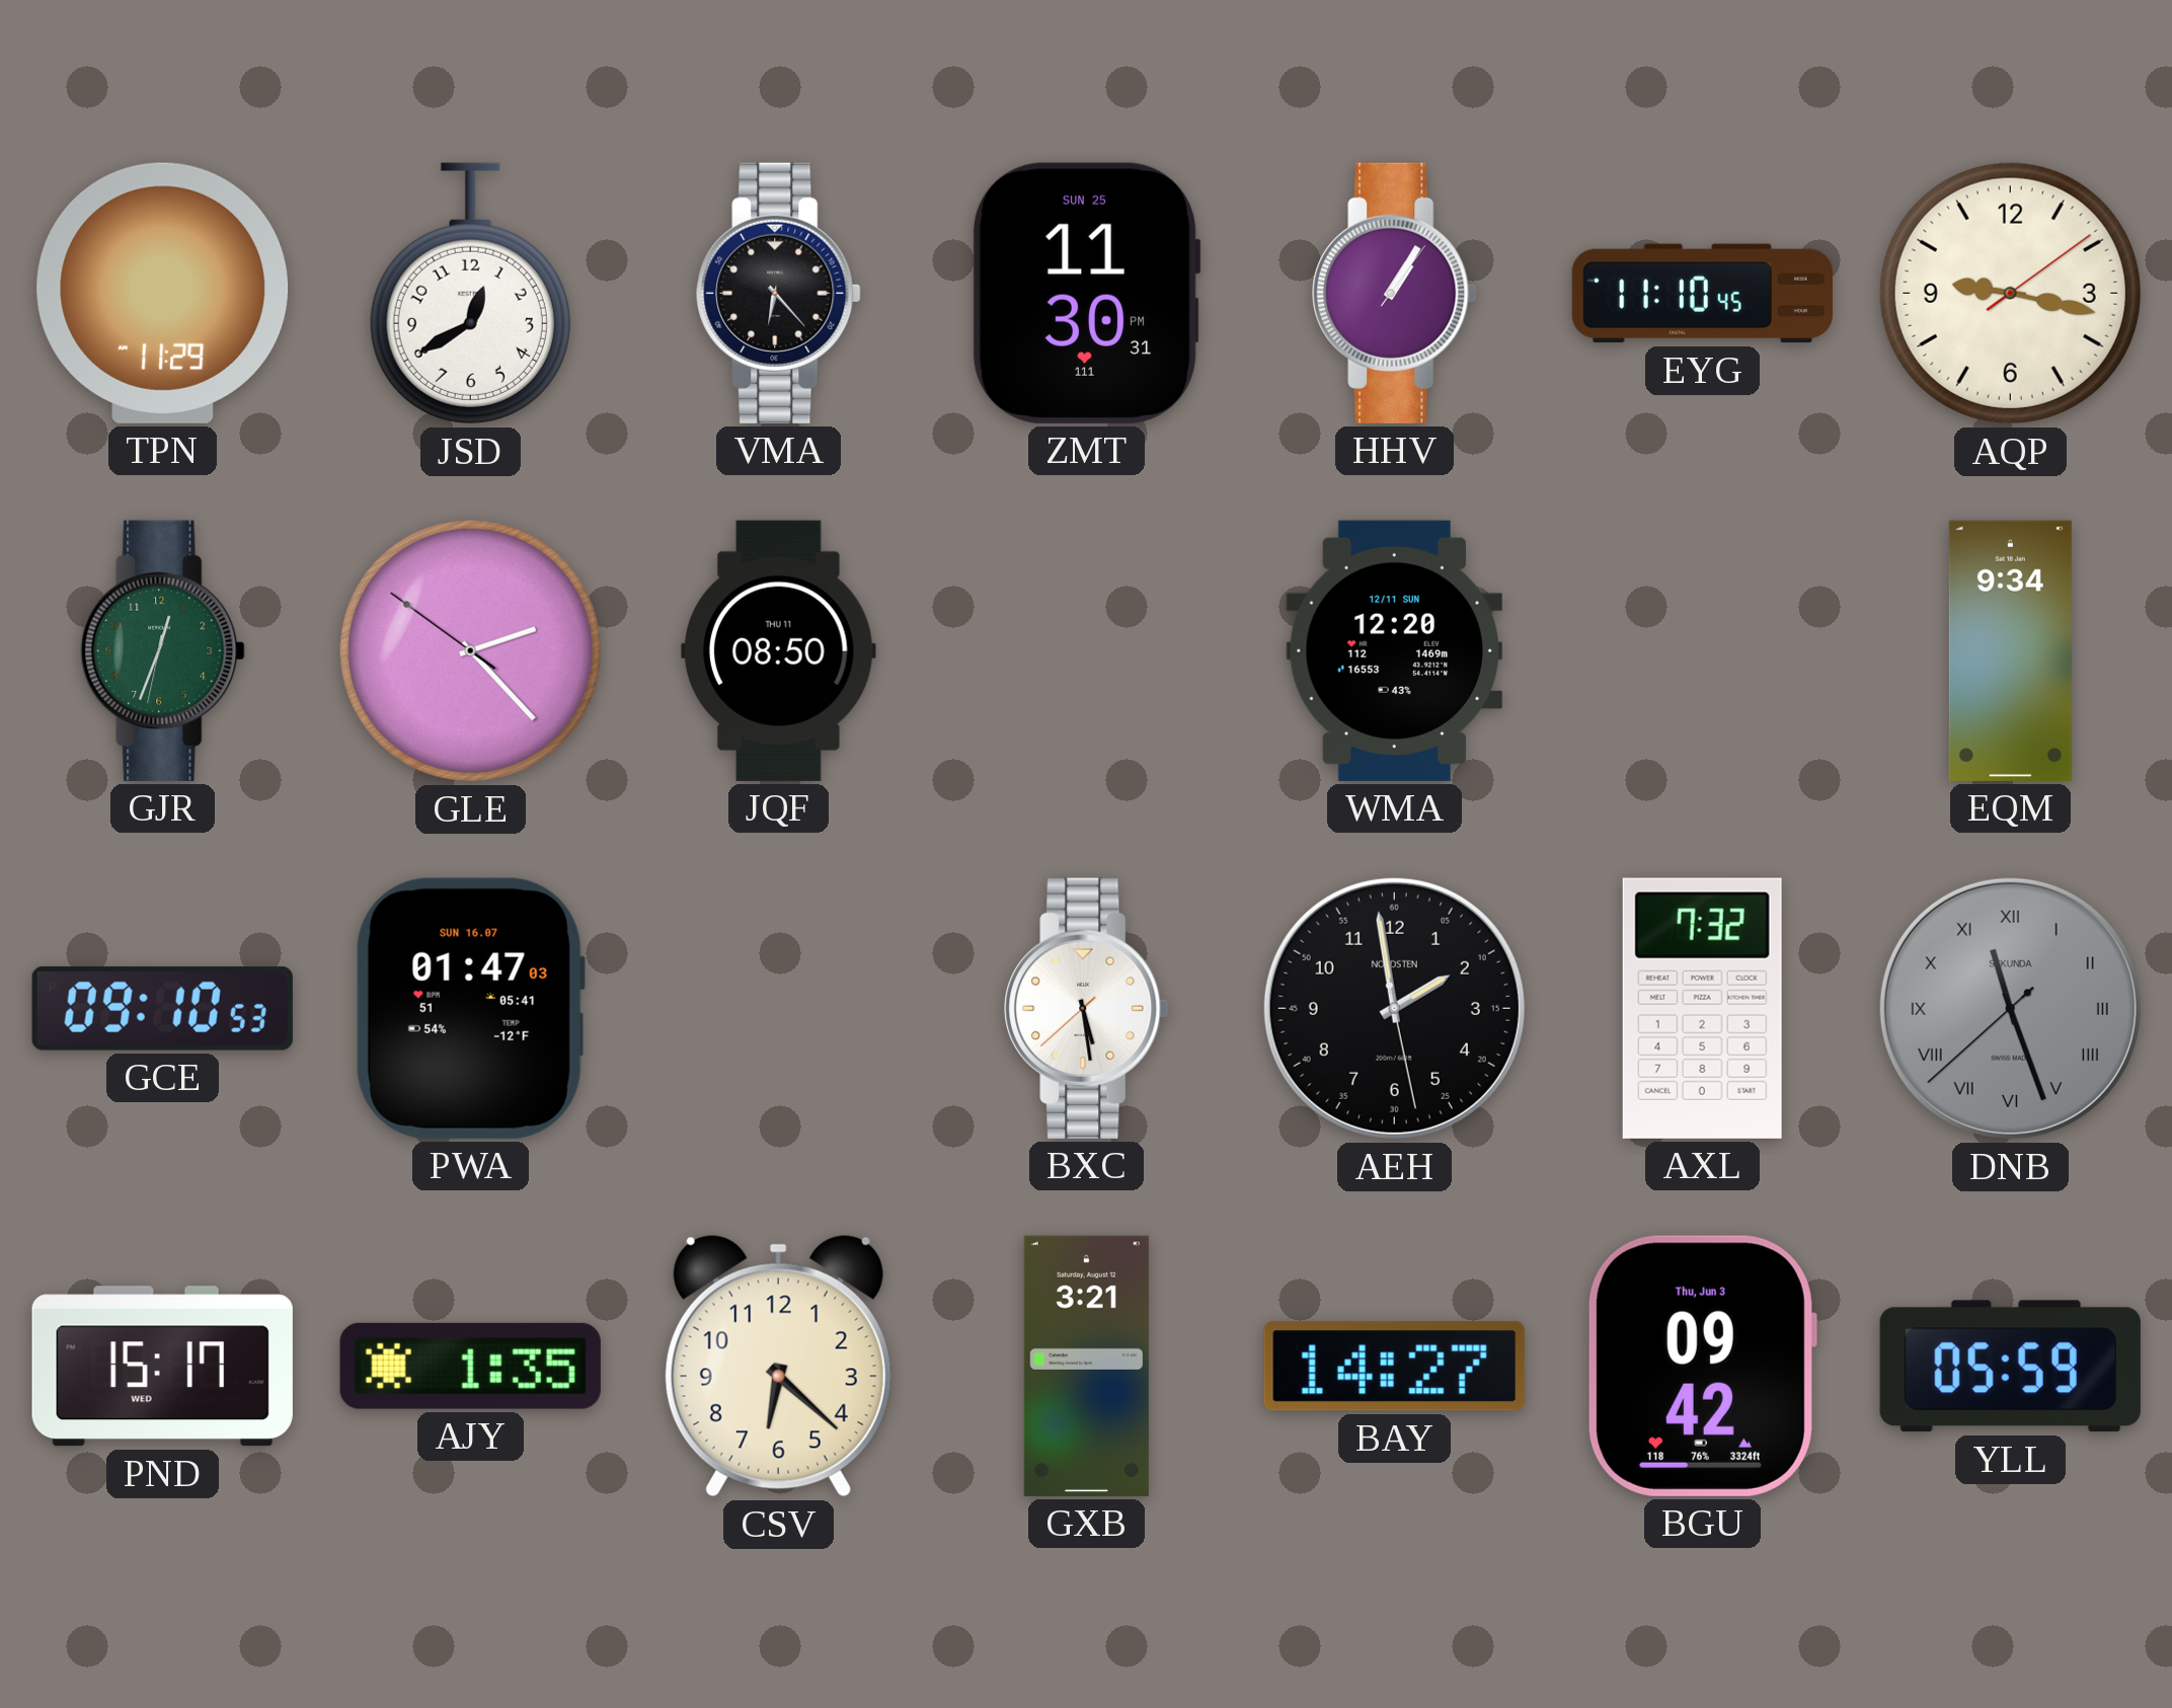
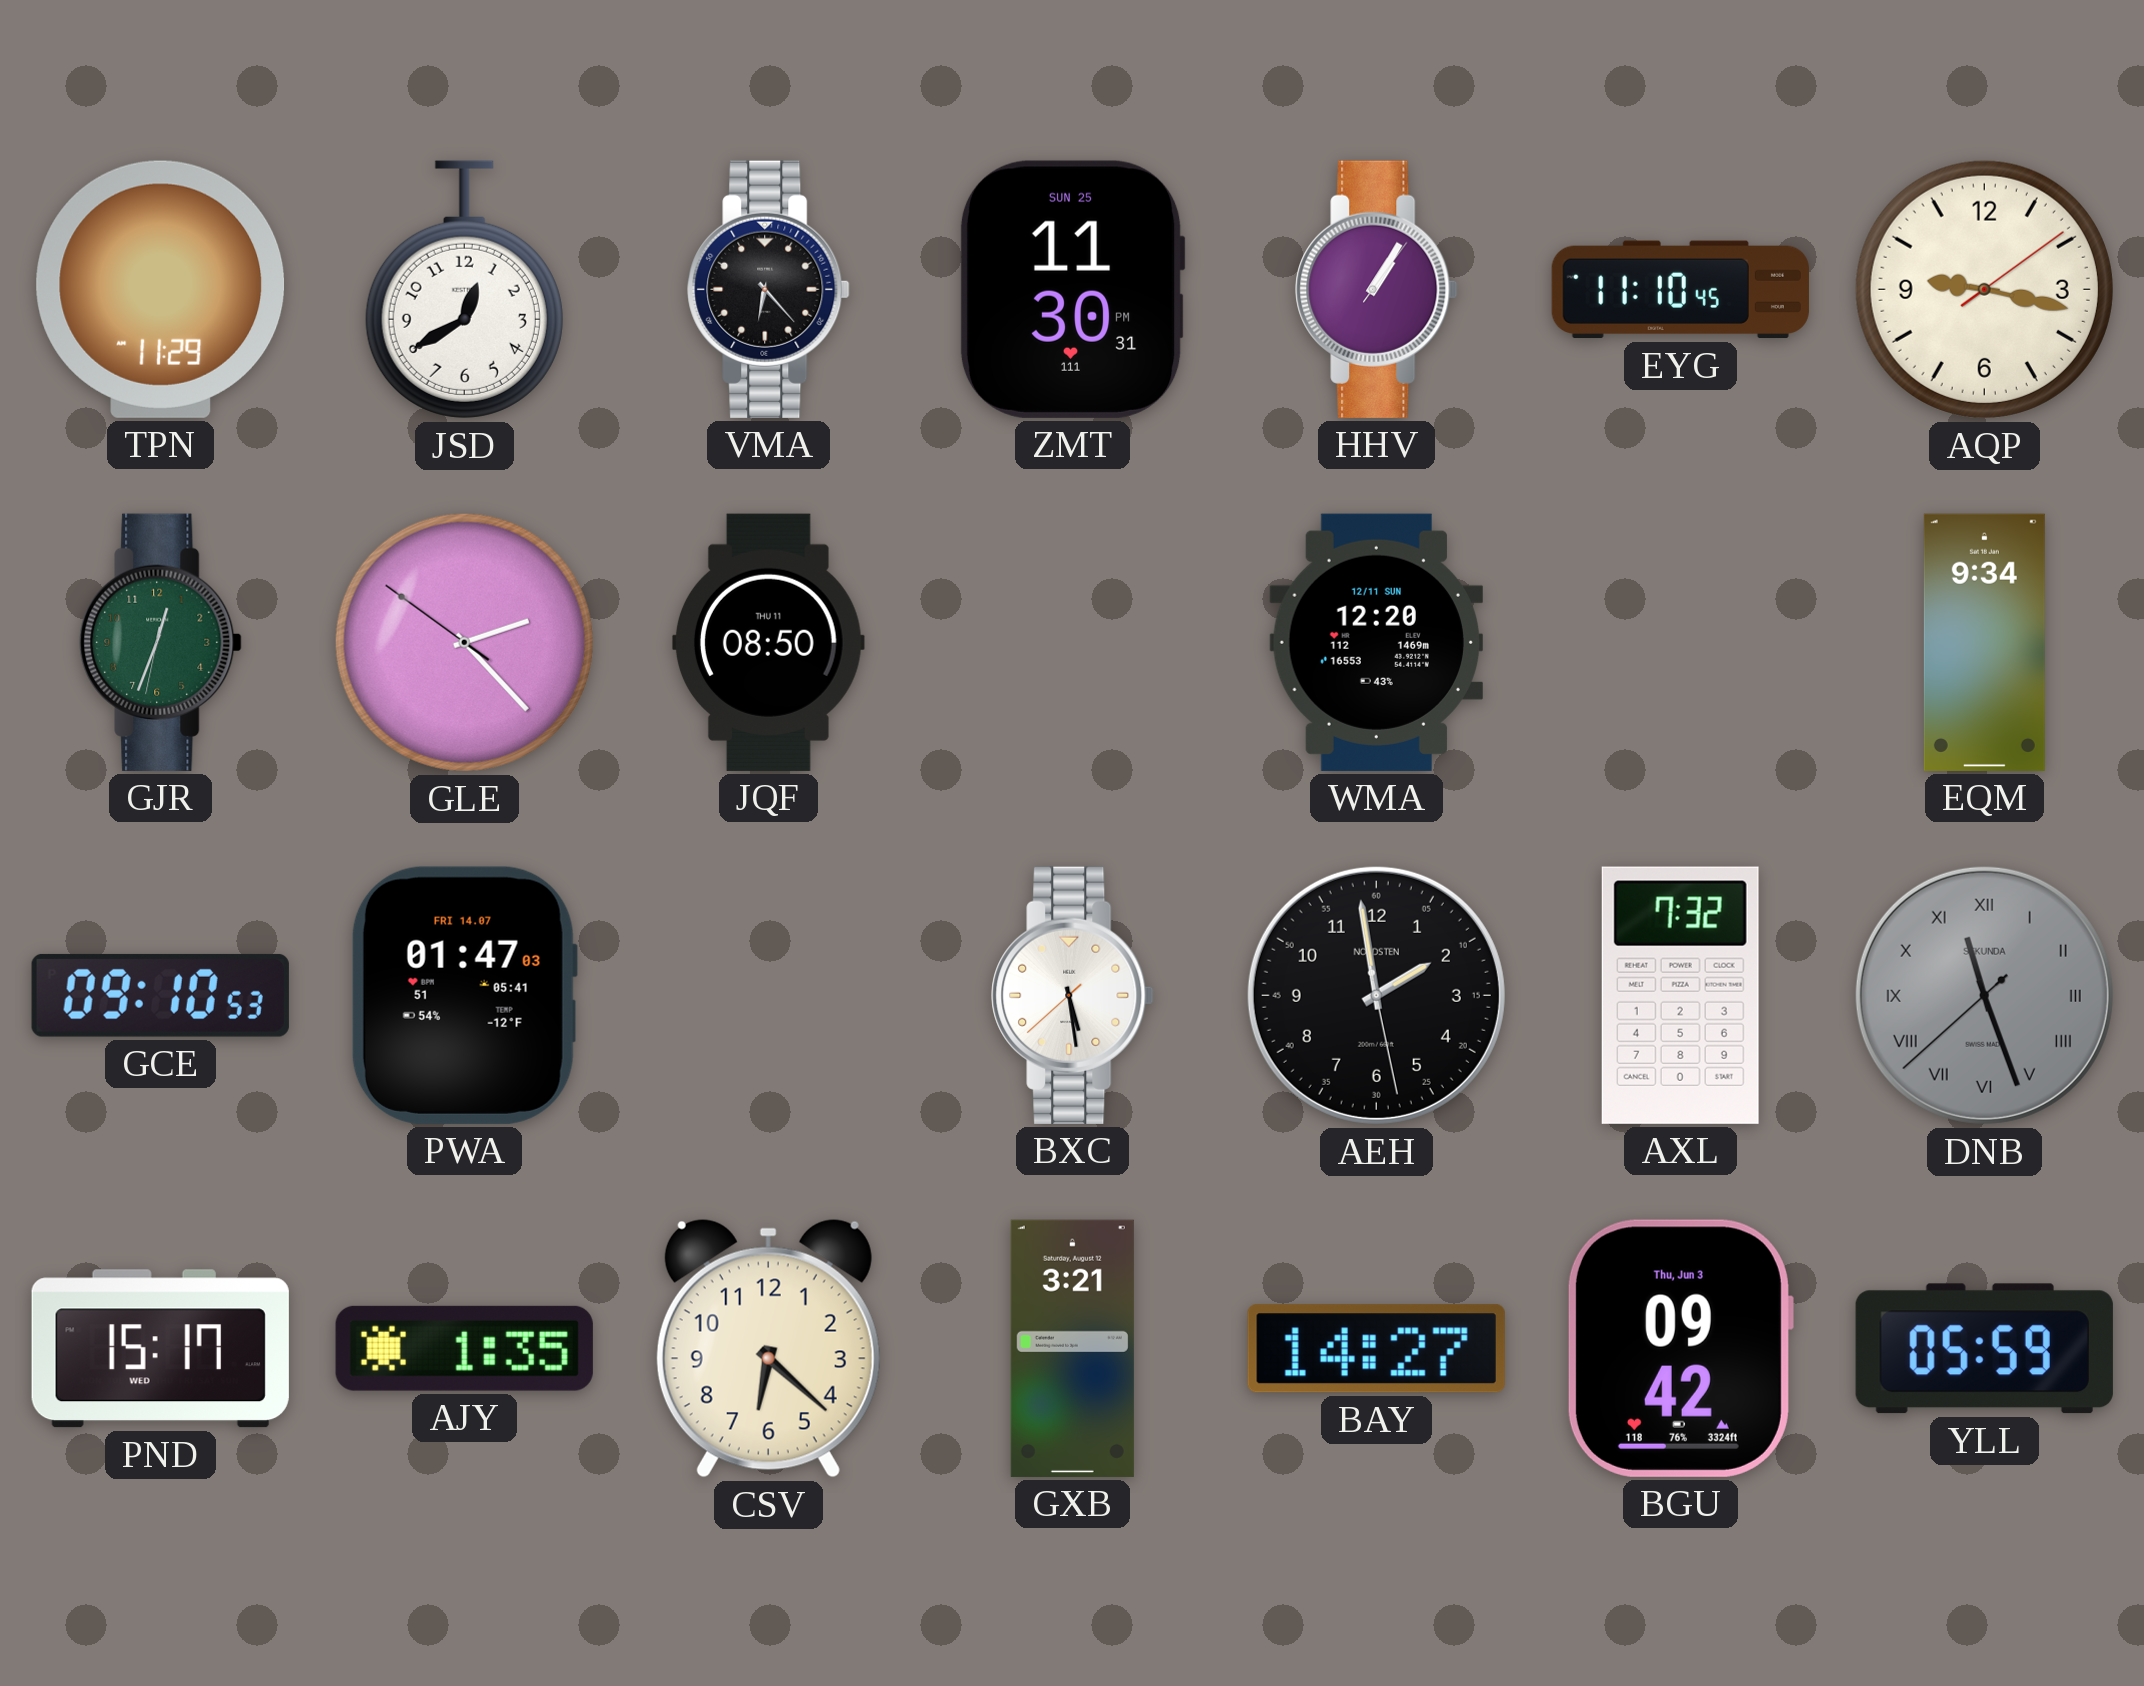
PWA date: SUN 16.07 -> FRI 14.07
